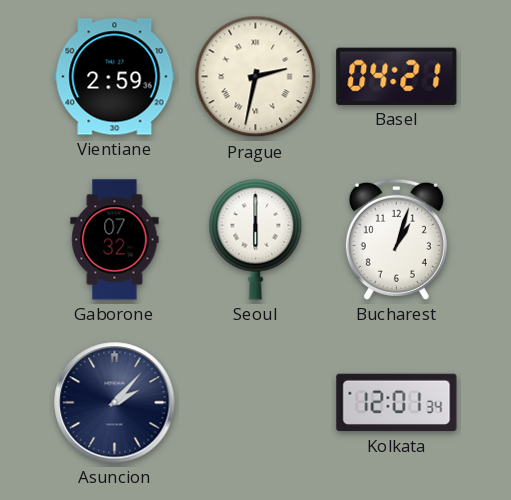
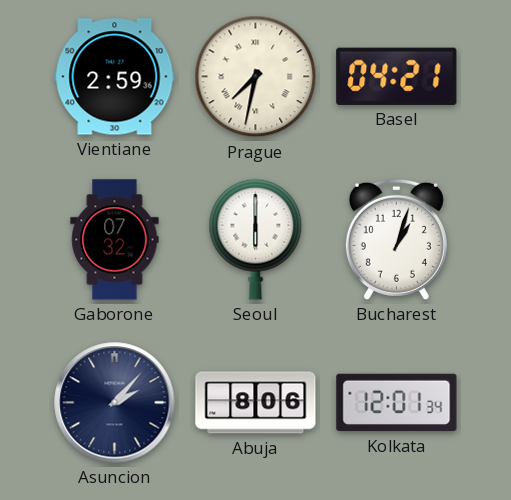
Prague: 2:32 -> 7:32
Abuja: none -> 8:06
